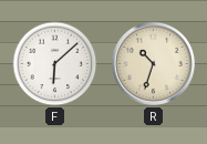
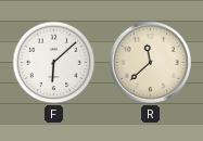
R: 10:33 -> 11:38
